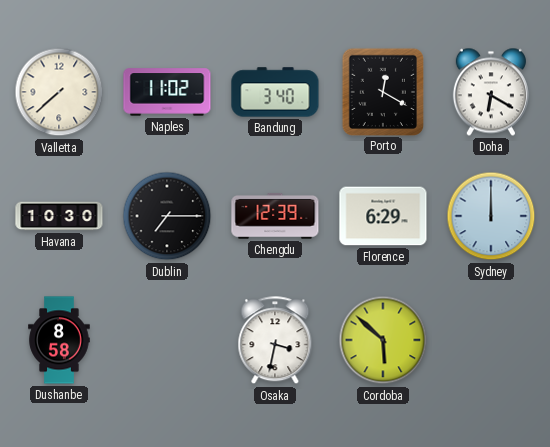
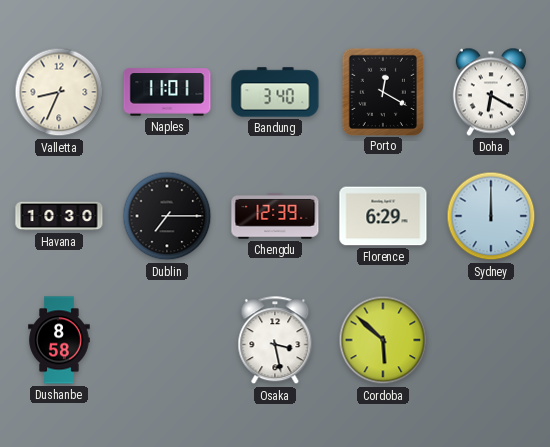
Valletta: 7:38 -> 8:34
Naples: 11:02 -> 11:01
Osaka: 3:32 -> 3:28
